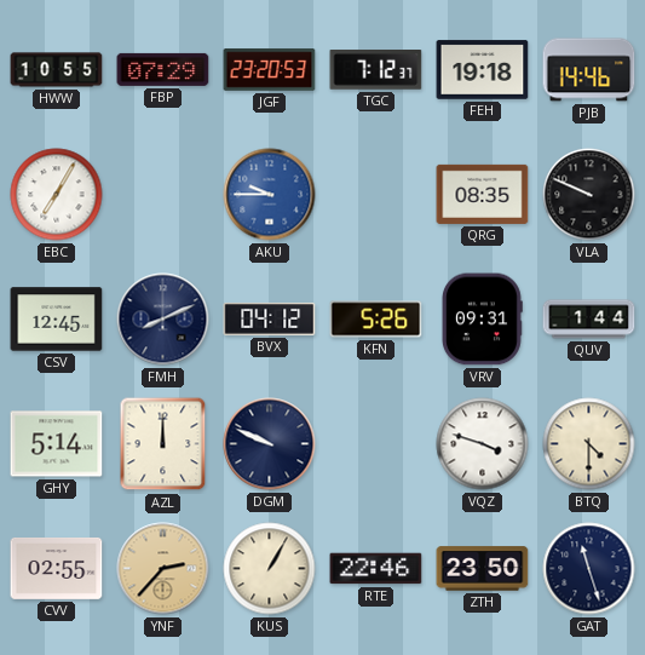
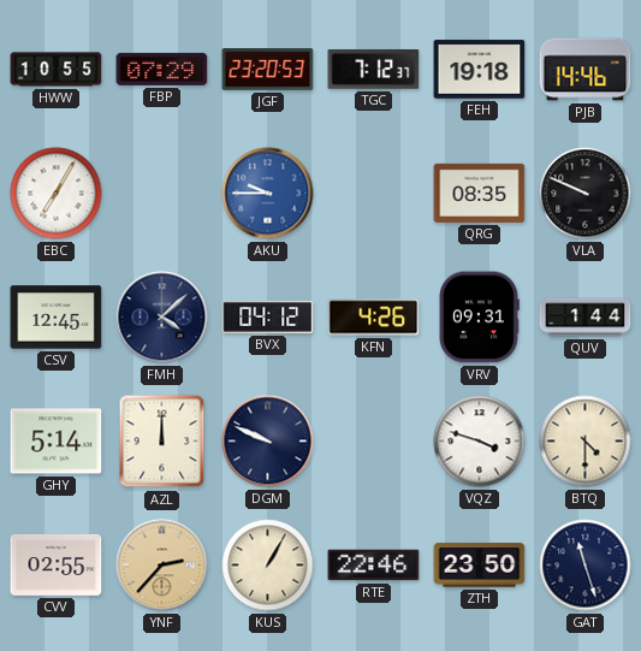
FMH: 8:11 -> 4:08
KFN: 5:26 -> 4:26
